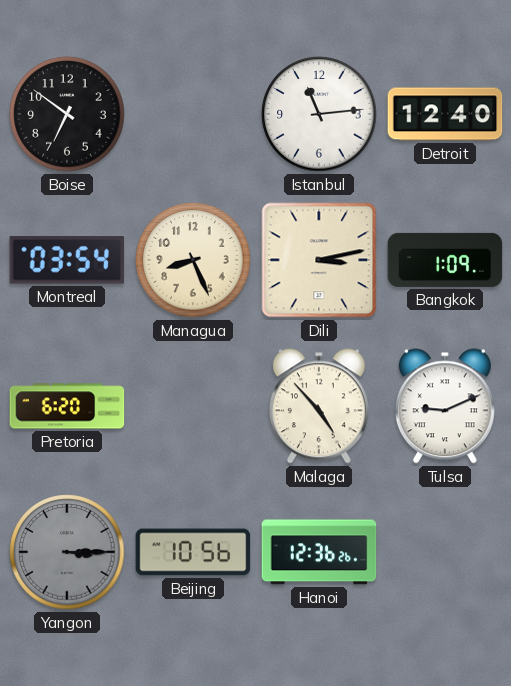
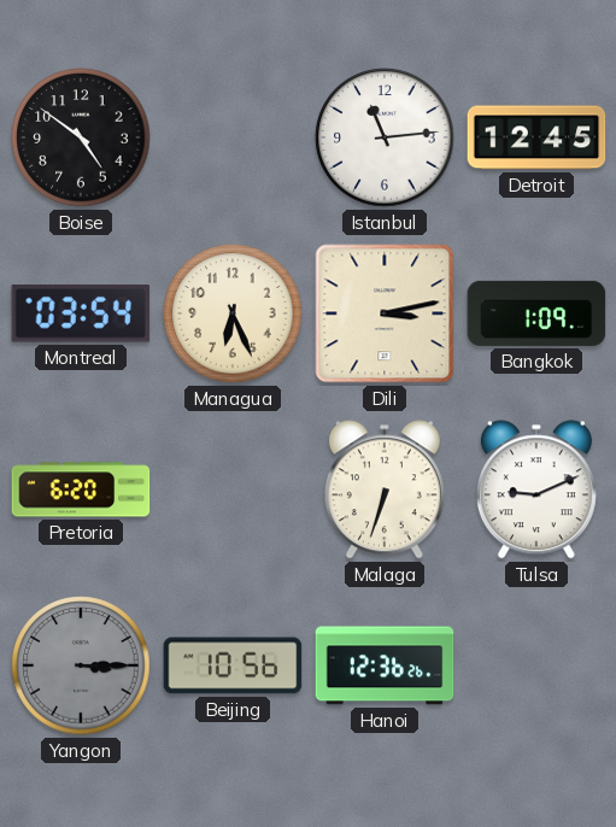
Boise: 6:51 -> 4:51
Detroit: 12:40 -> 12:45
Managua: 8:26 -> 6:26
Malaga: 4:53 -> 6:33
